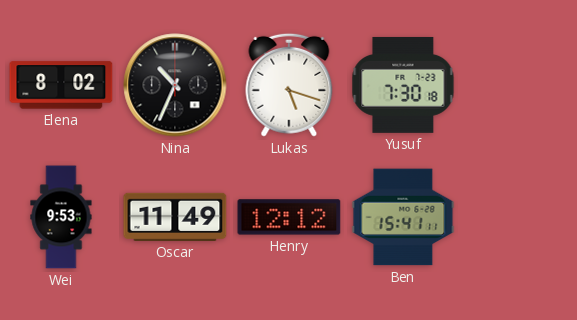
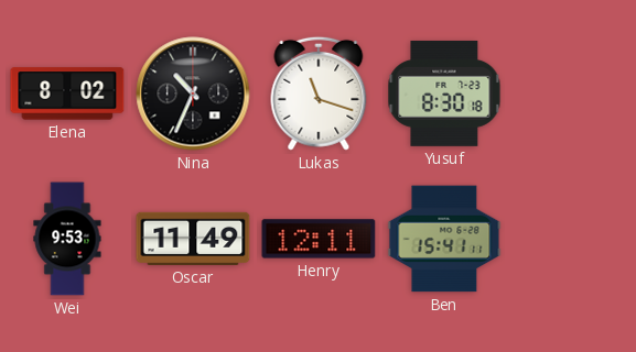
Lukas: 5:18 -> 11:18
Yusuf: 7:30 -> 8:30
Henry: 12:12 -> 12:11
